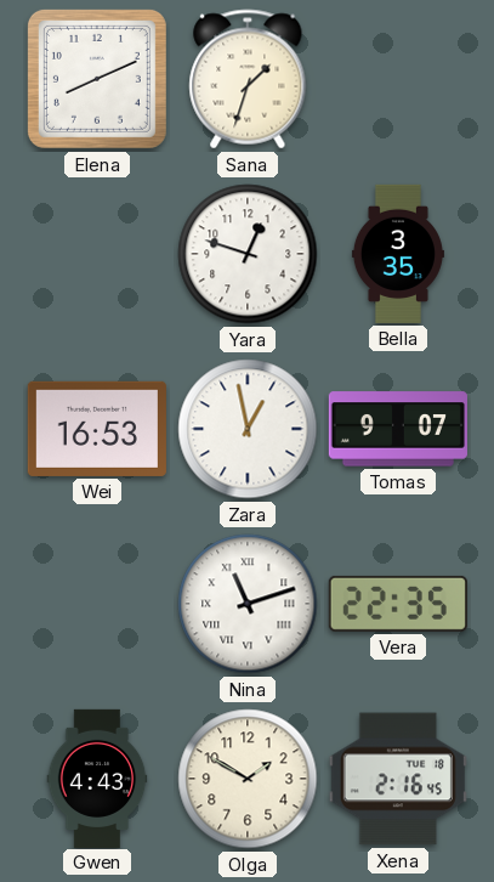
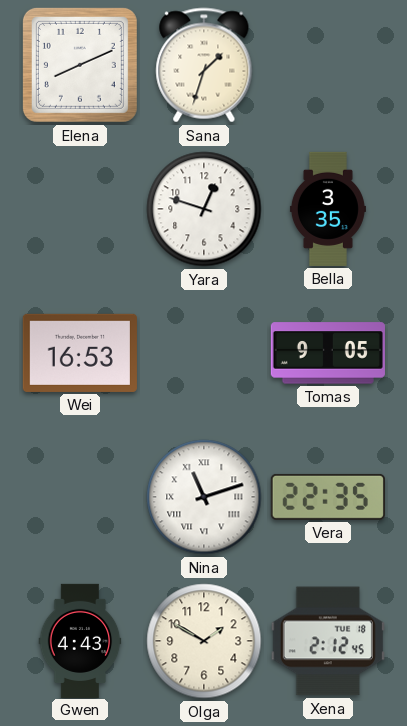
Zara: 12:58 -> none
Tomas: 9:07 -> 9:05
Xena: 2:16 -> 2:12
